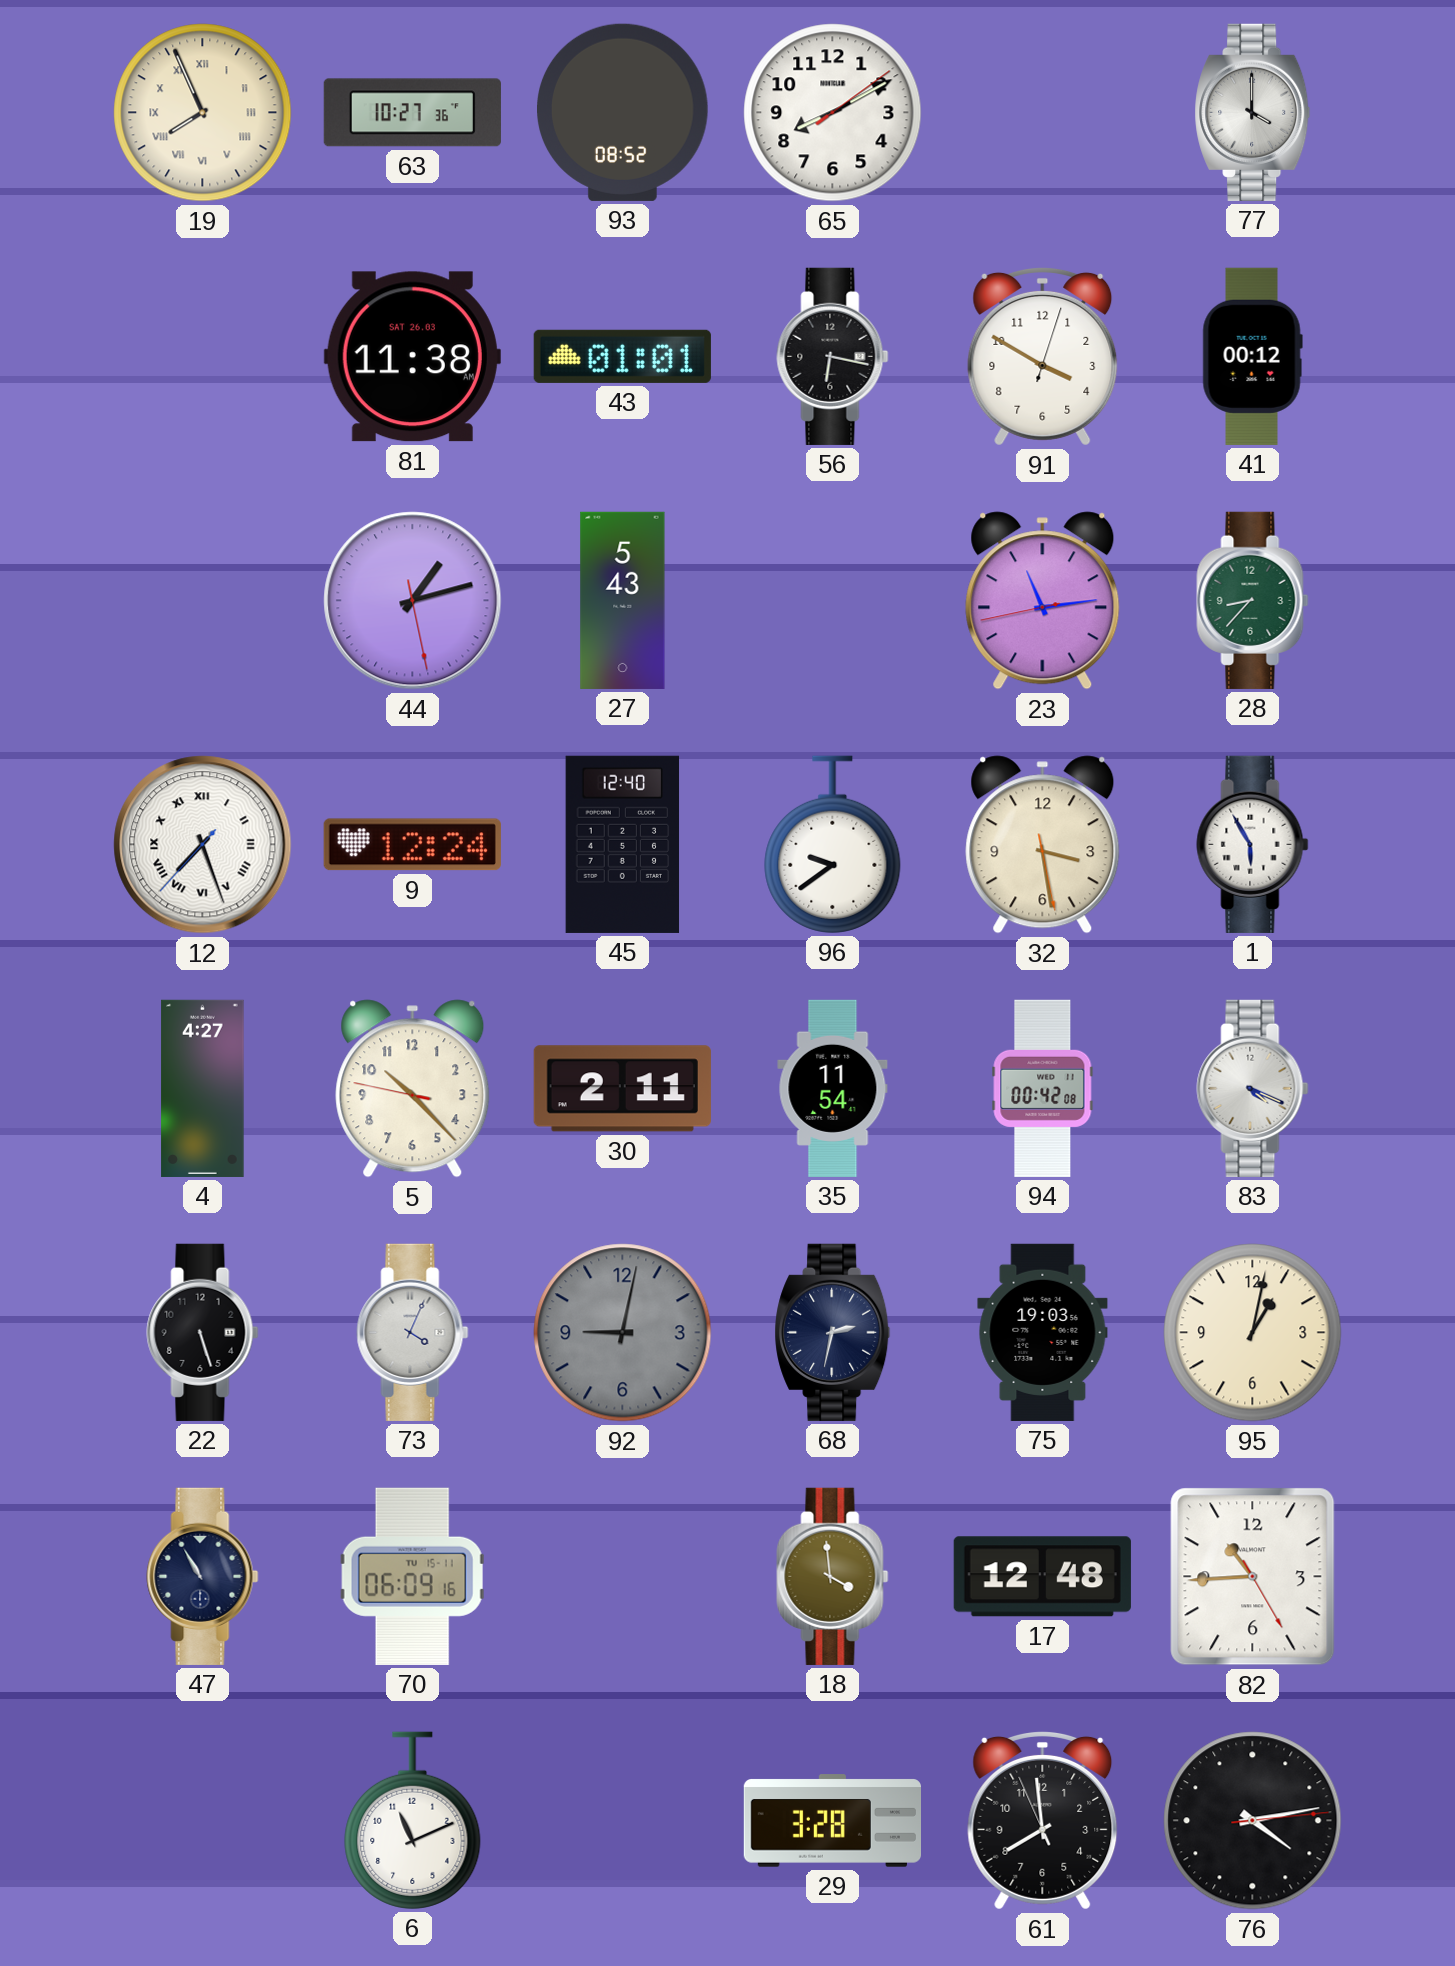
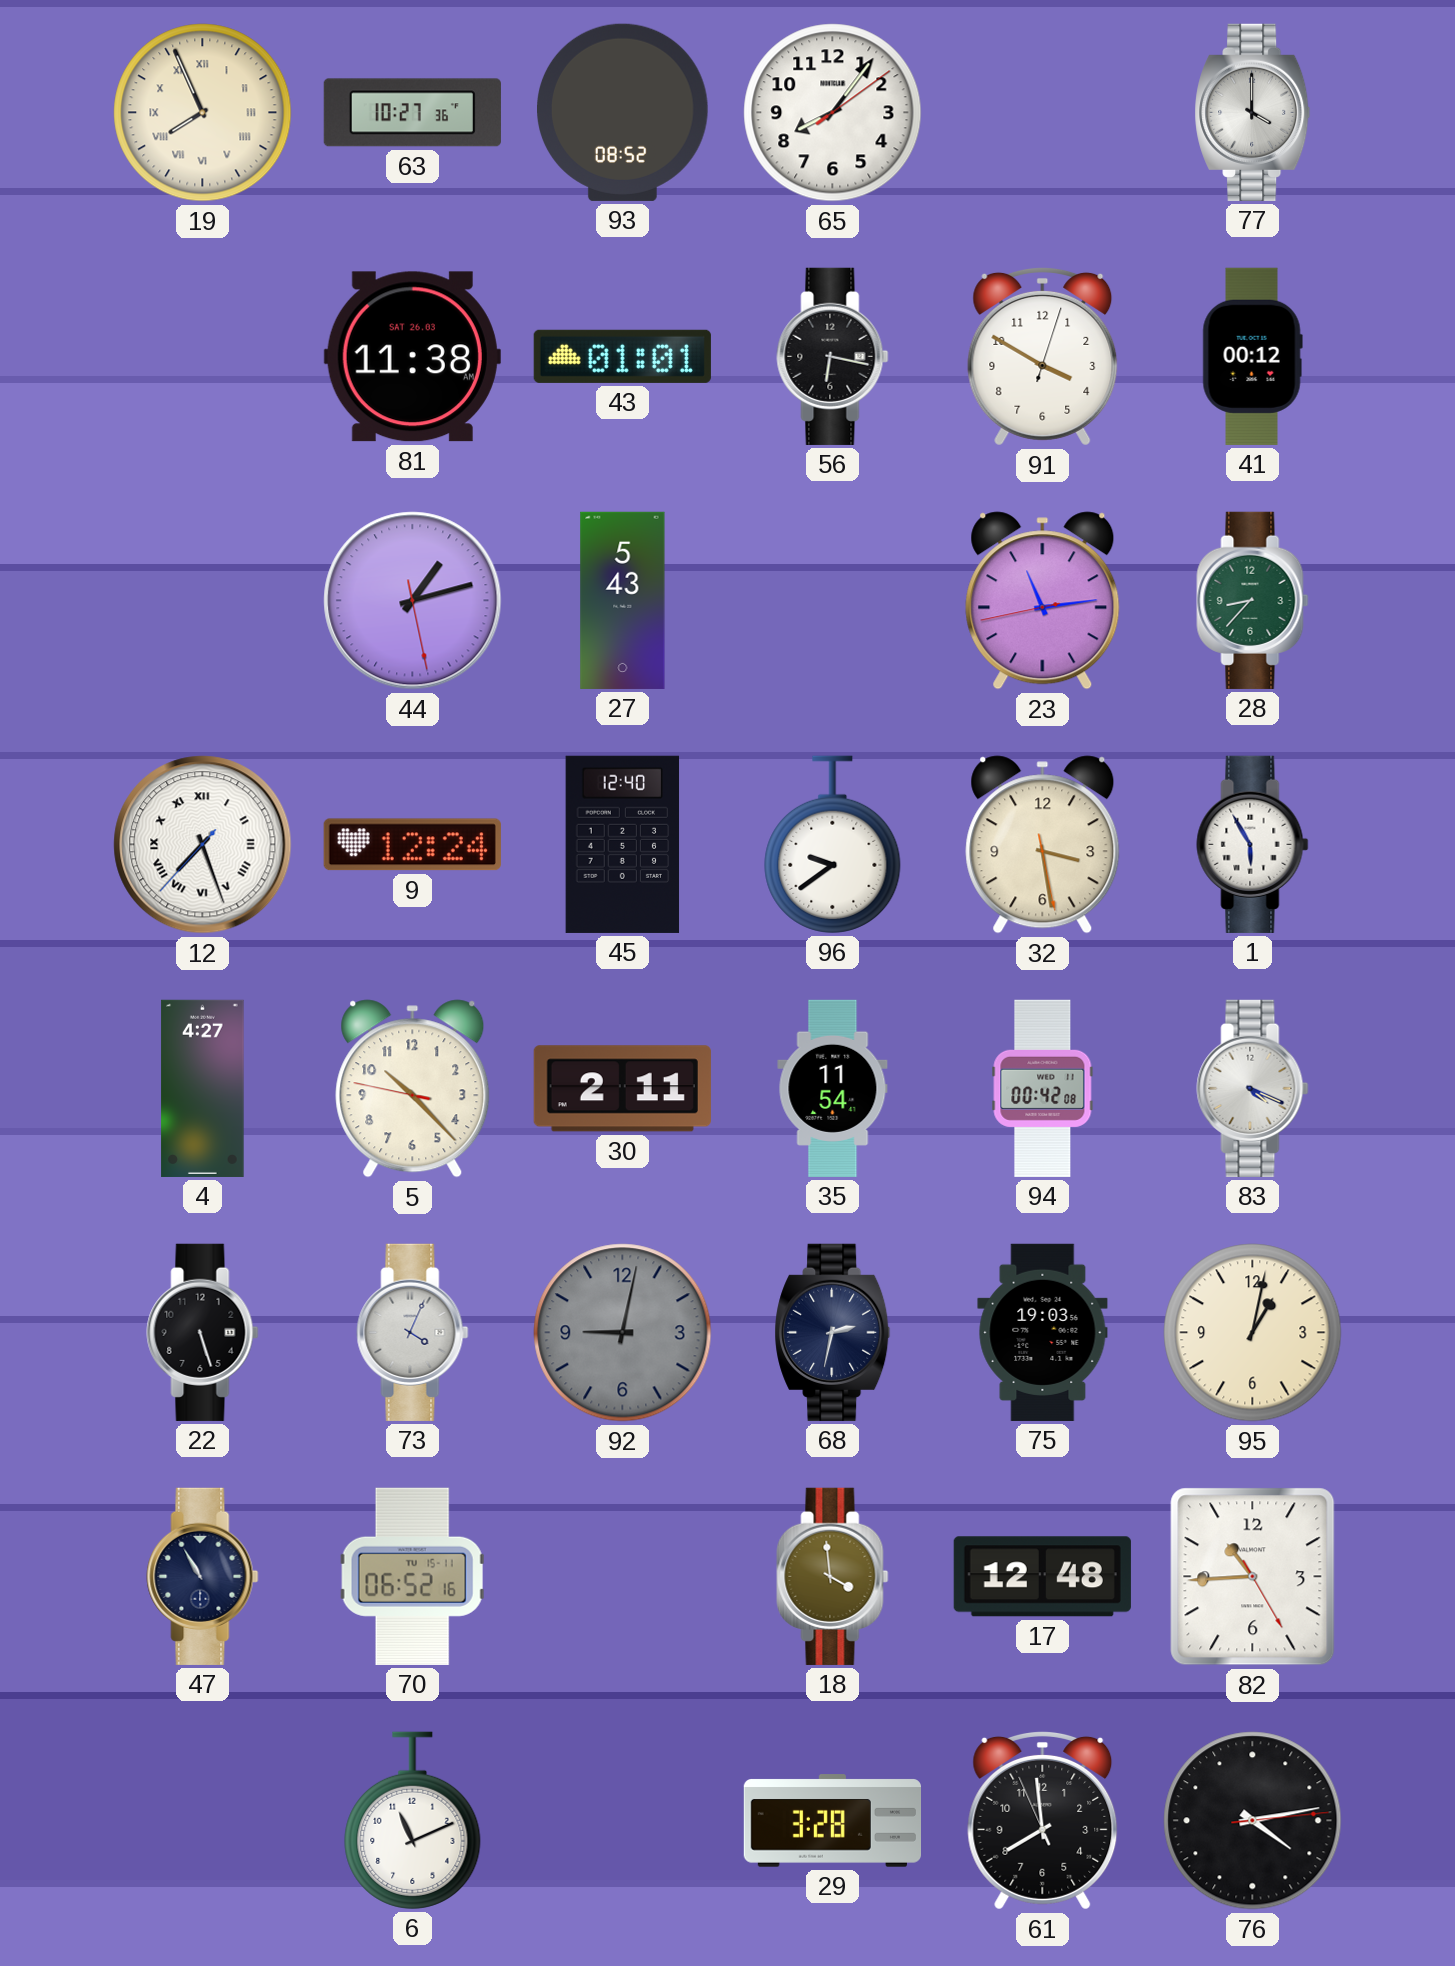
65: 8:10 -> 8:06
70: 06:09 -> 06:52
